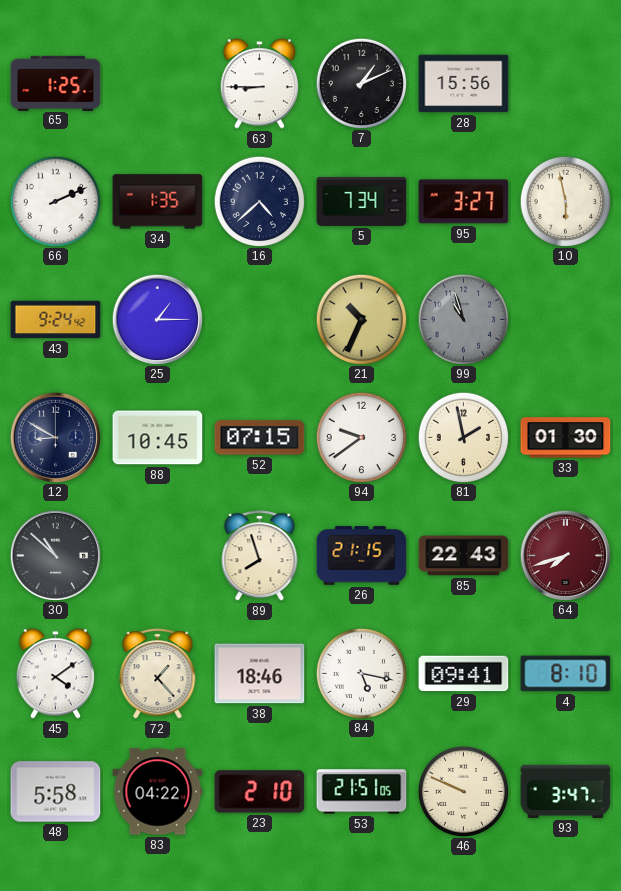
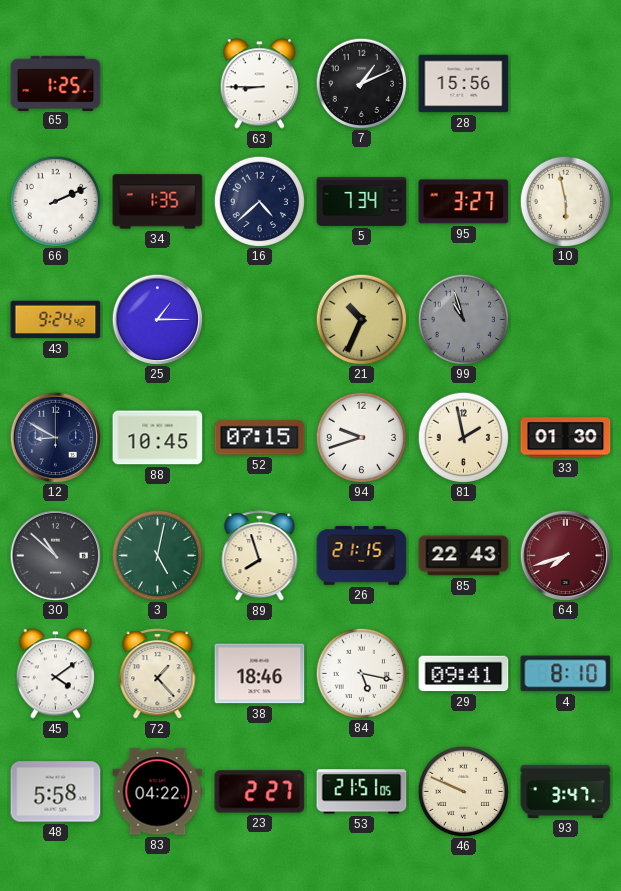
94: 9:39 -> 9:42
3: none -> 5:02
23: 2:10 -> 2:27
